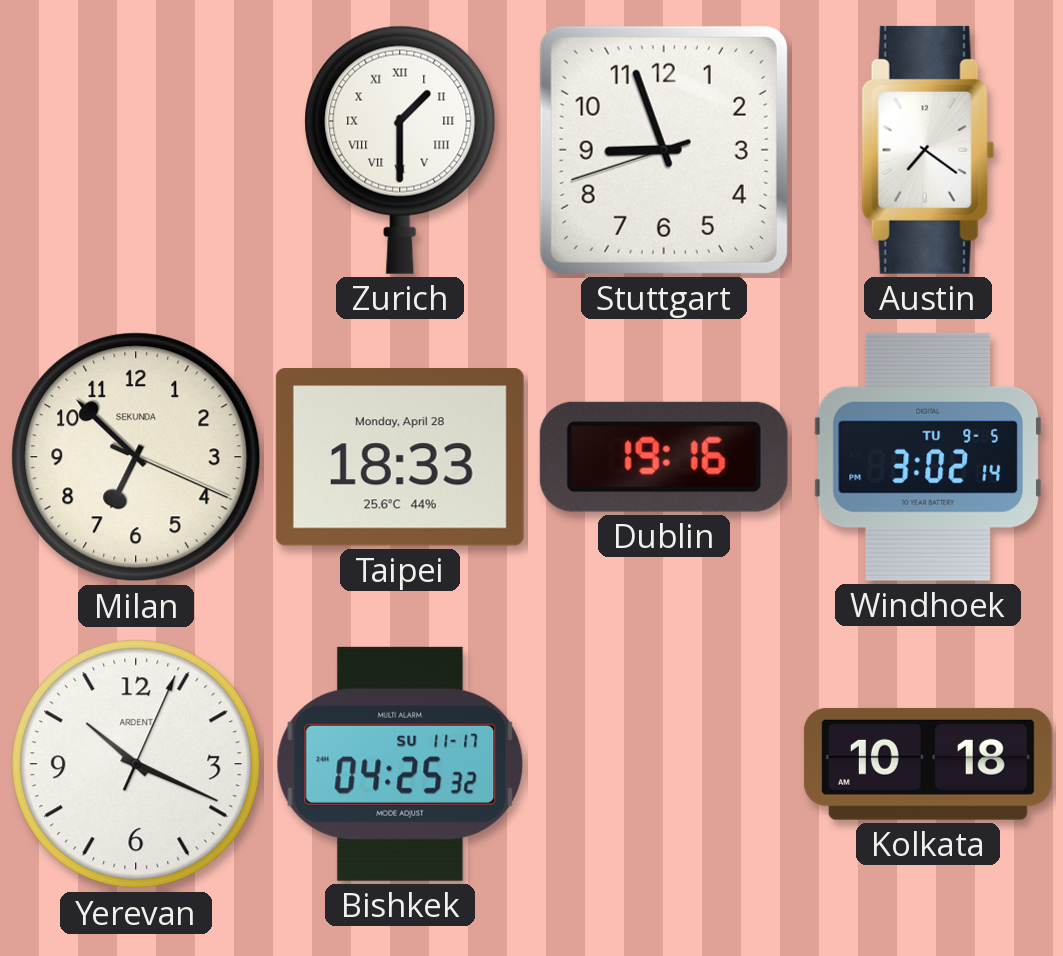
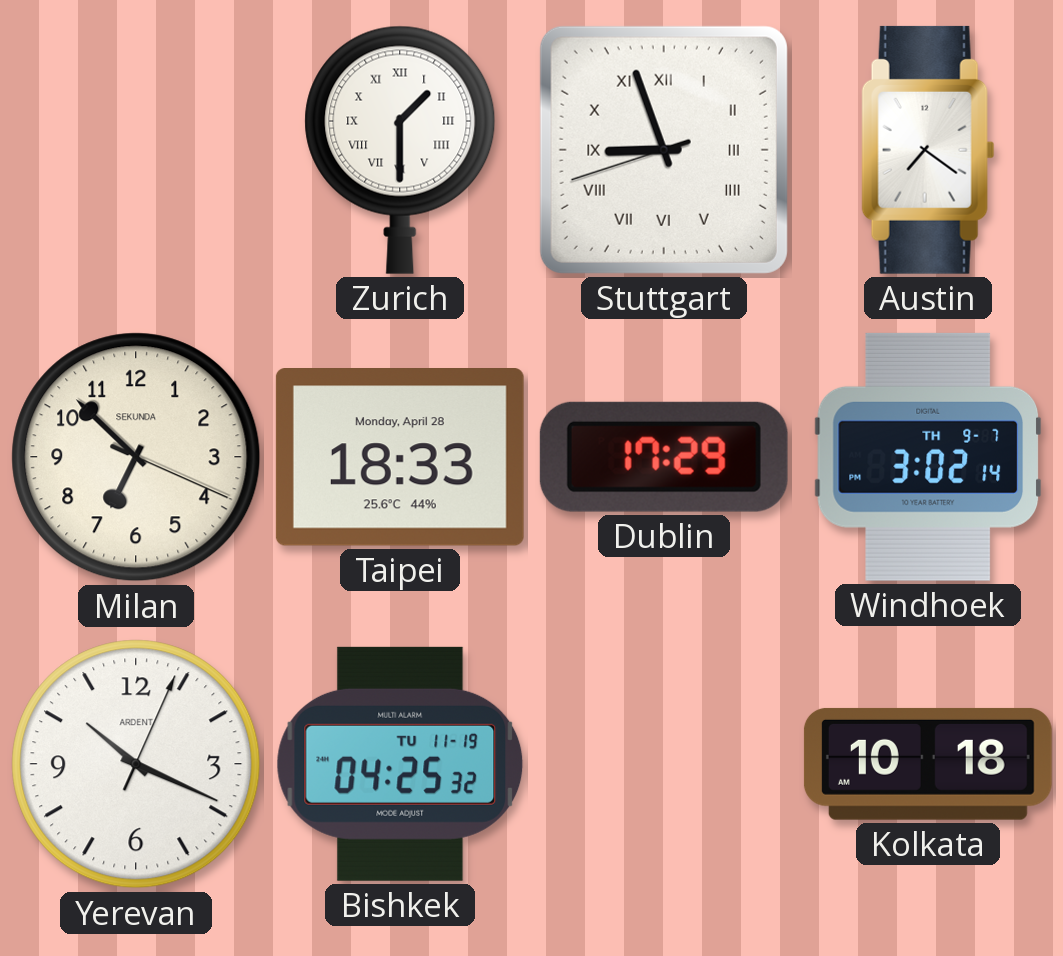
Stuttgart numerals: Arabic -> Roman
Dublin: 19:16 -> 17:29
Windhoek date: TU 9-5 -> TH 9-7
Bishkek date: SU 11-17 -> TU 11-19
